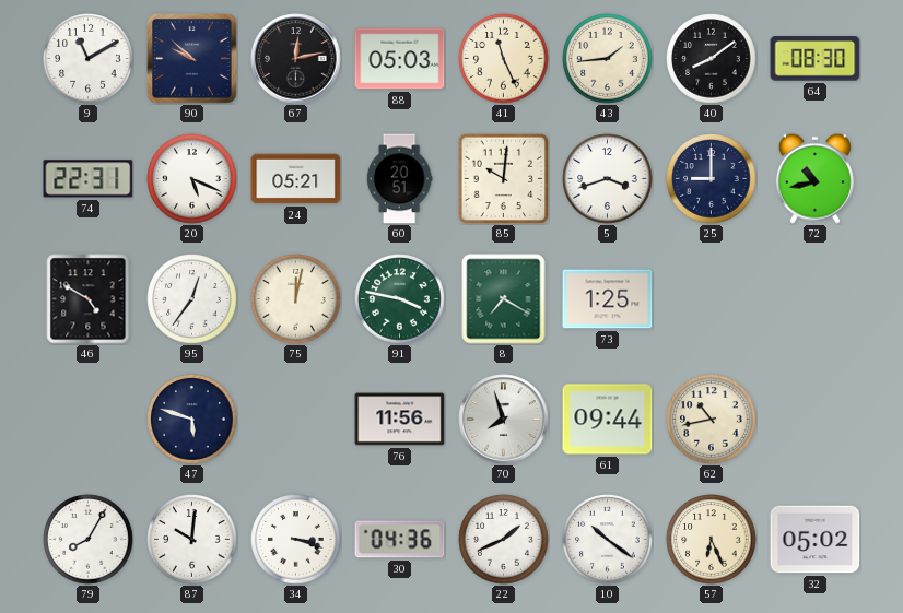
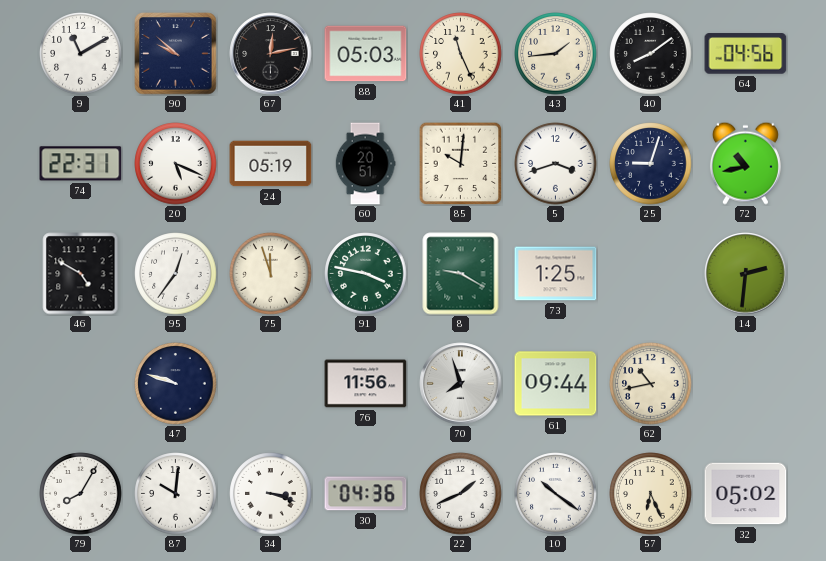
64: 08:30 -> 04:56
24: 05:21 -> 05:19
25: 9:00 -> 9:03
75: 12:02 -> 11:57
8: 7:20 -> 9:20
14: none -> 2:31
47: 5:48 -> 9:48
